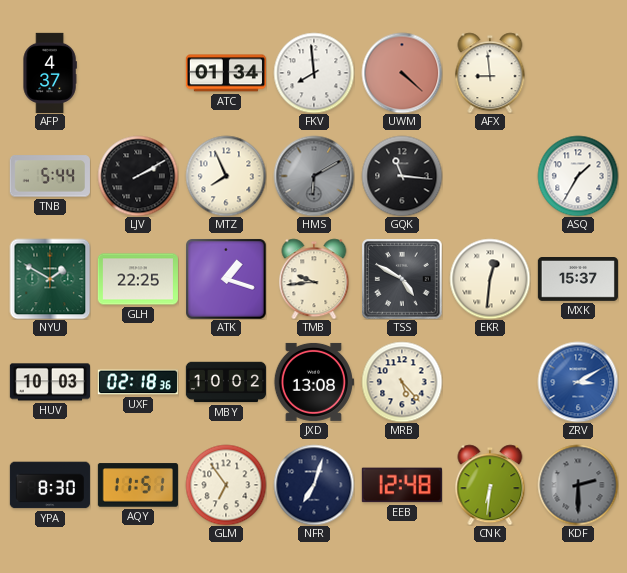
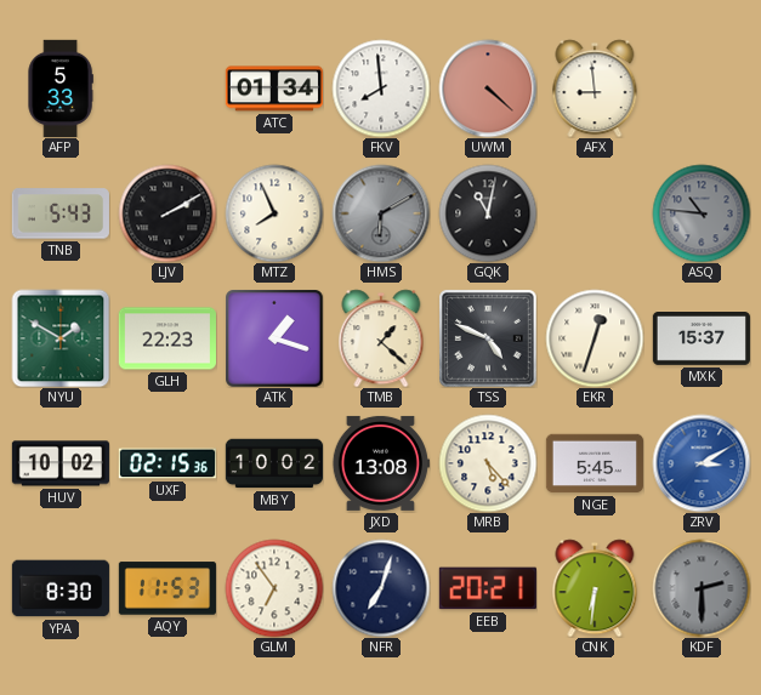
AFP: 4:37 -> 5:33
TNB: 5:44 -> 5:43
GQK: 11:16 -> 11:02
ASQ: 1:35 -> 10:46
ASQ dial: white -> grey
GLH: 22:25 -> 22:23
TMB: 9:44 -> 1:22
TSS: 4:50 -> 4:49
EKR: 12:31 -> 12:33
HUV: 10:03 -> 10:02
UXF: 02:18 -> 02:15
NGE: none -> 5:45
AQY: 11:51 -> 11:53
EEB: 12:48 -> 20:21
